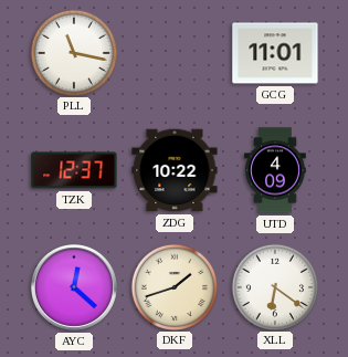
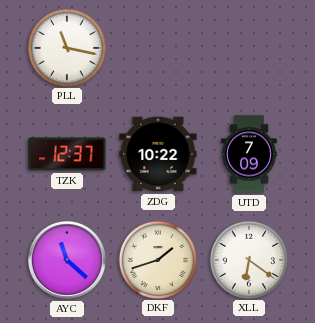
GCG: 11:01 -> none
UTD: 4:09 -> 7:09
AYC: 12:22 -> 11:22
